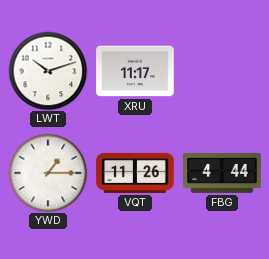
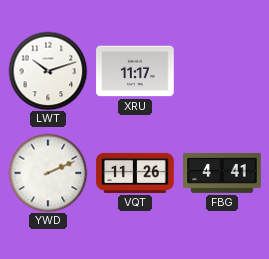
YWD: 1:15 -> 2:11
FBG: 4:44 -> 4:41
